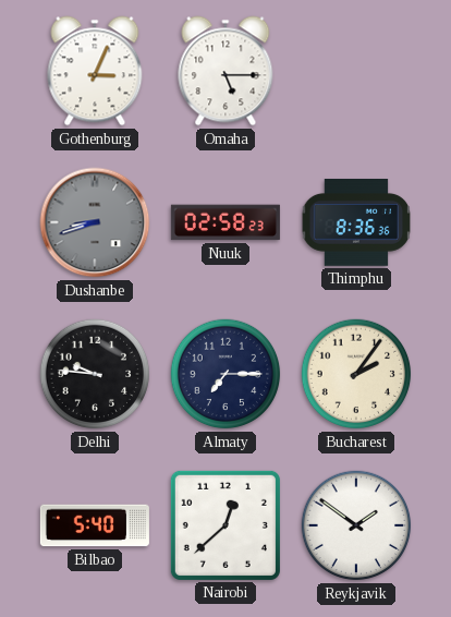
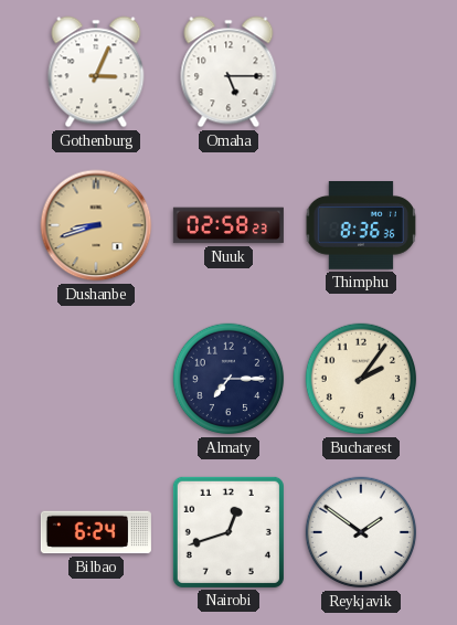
Dushanbe dial: grey -> champagne
Delhi: 9:46 -> none
Bilbao: 5:40 -> 6:24
Nairobi: 12:38 -> 12:42
